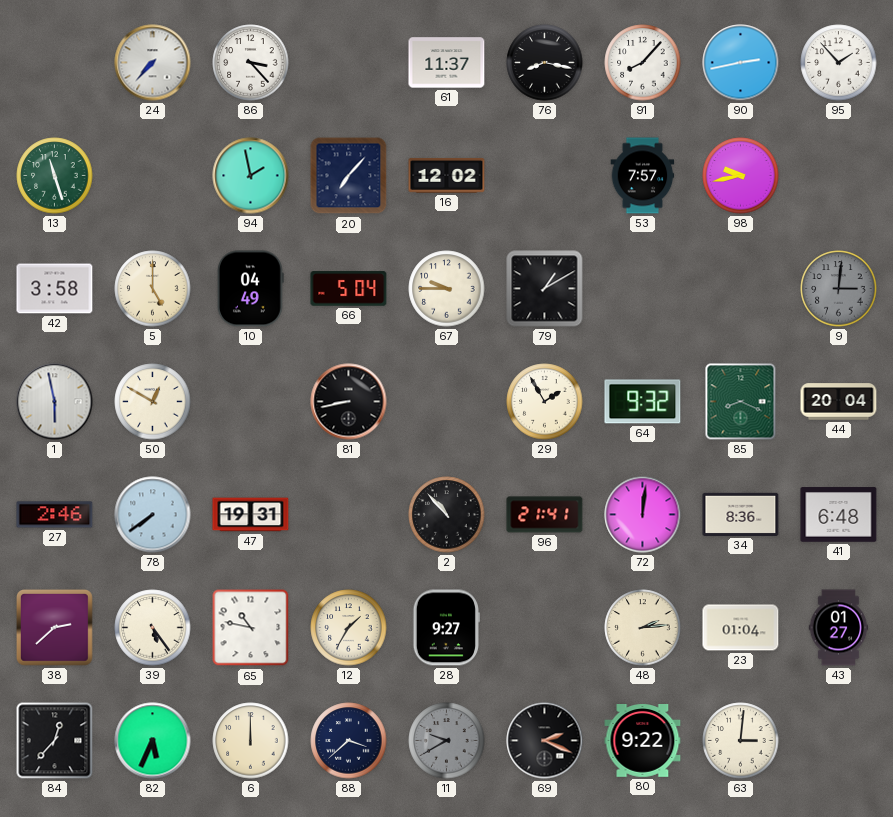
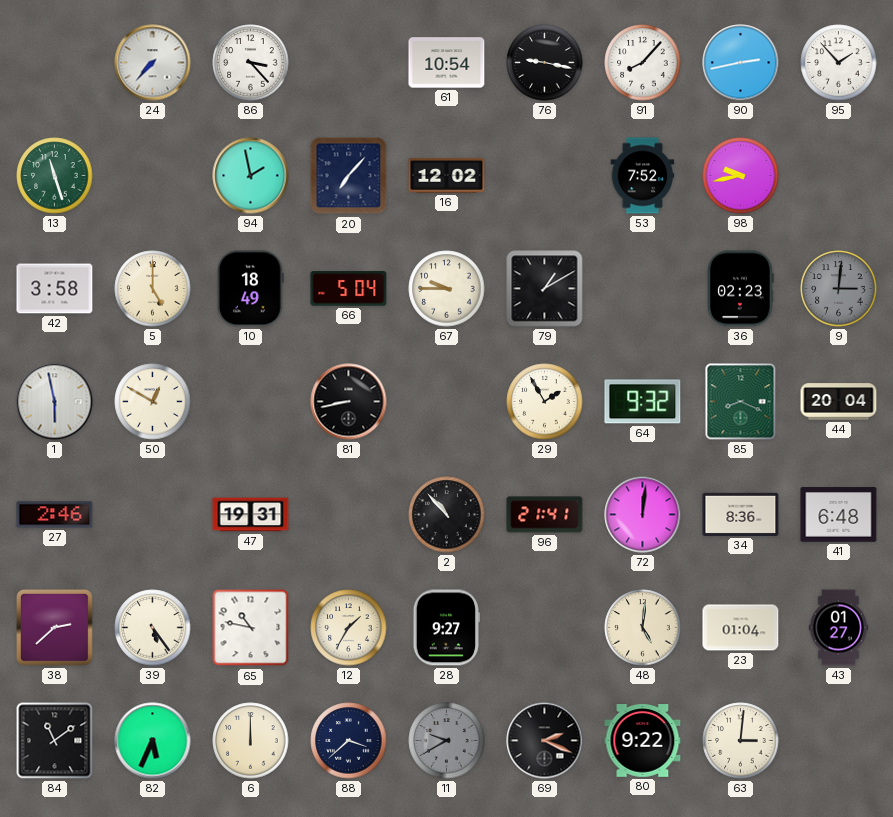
61: 11:37 -> 10:54
76: 8:17 -> 9:17
53: 7:57 -> 7:52
10: 04:49 -> 18:49
36: none -> 02:23
78: 7:39 -> none
48: 2:14 -> 5:01
84: 12:37 -> 11:09
